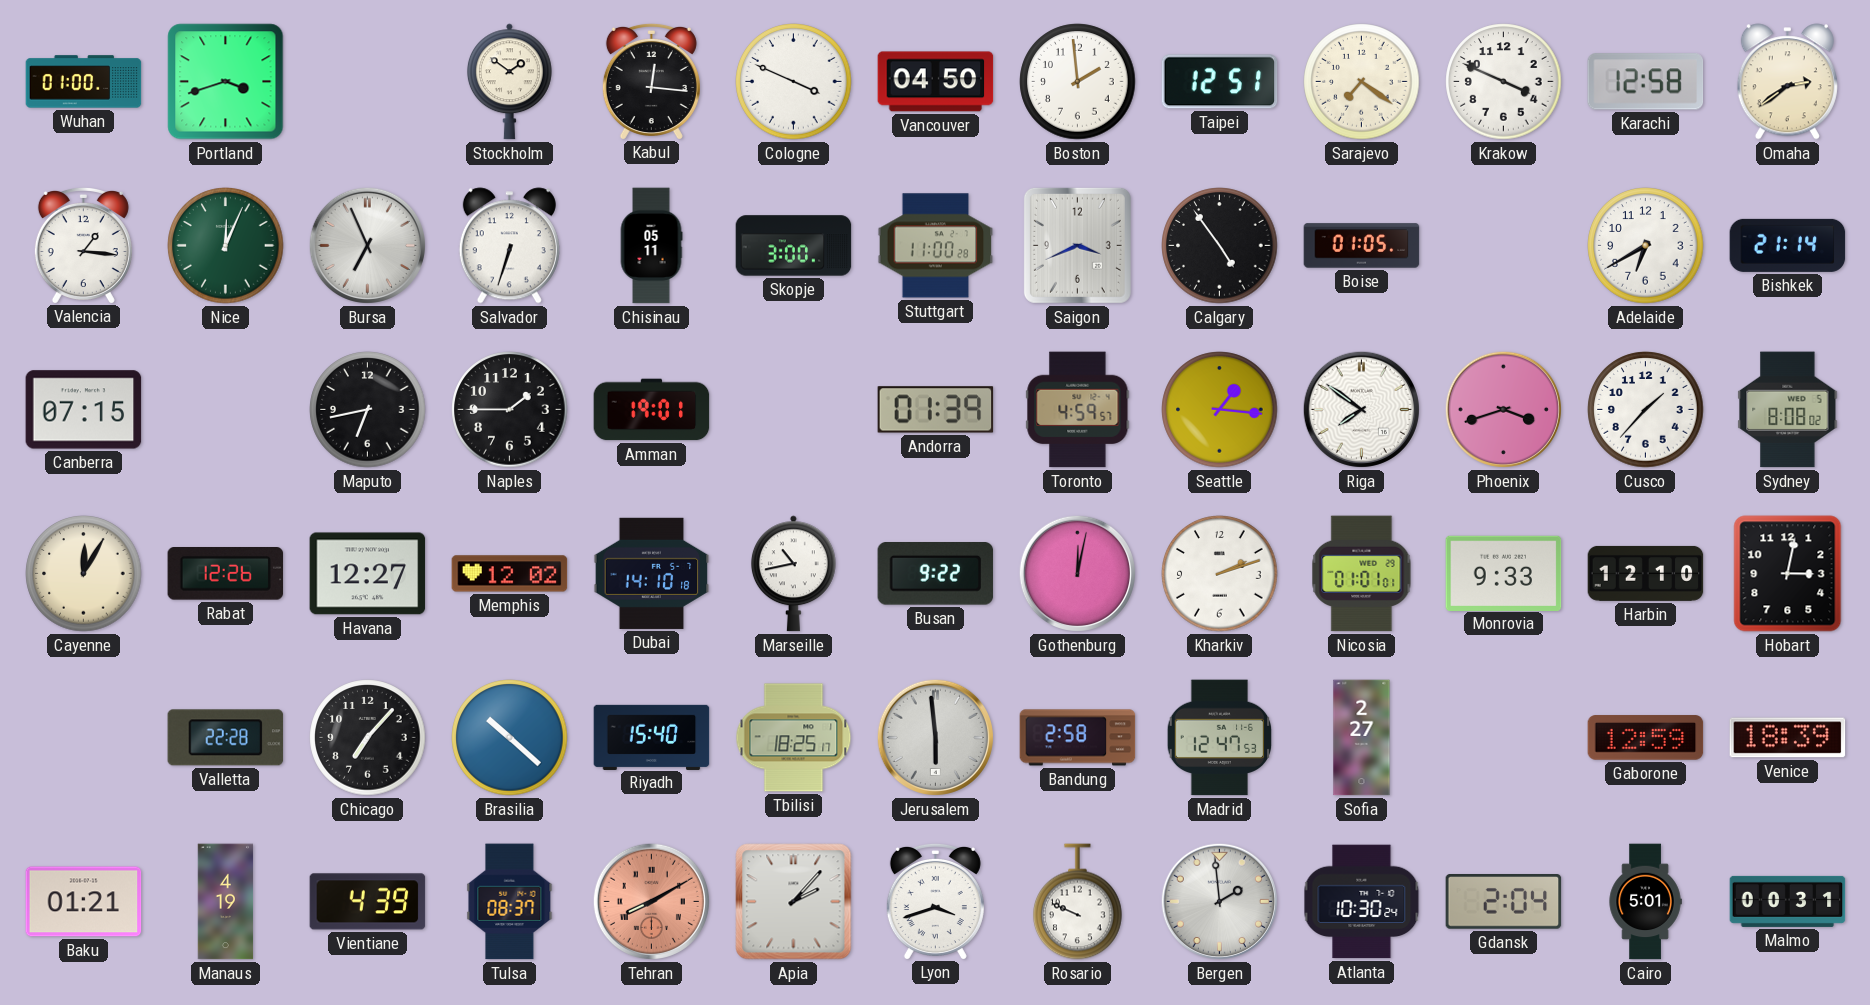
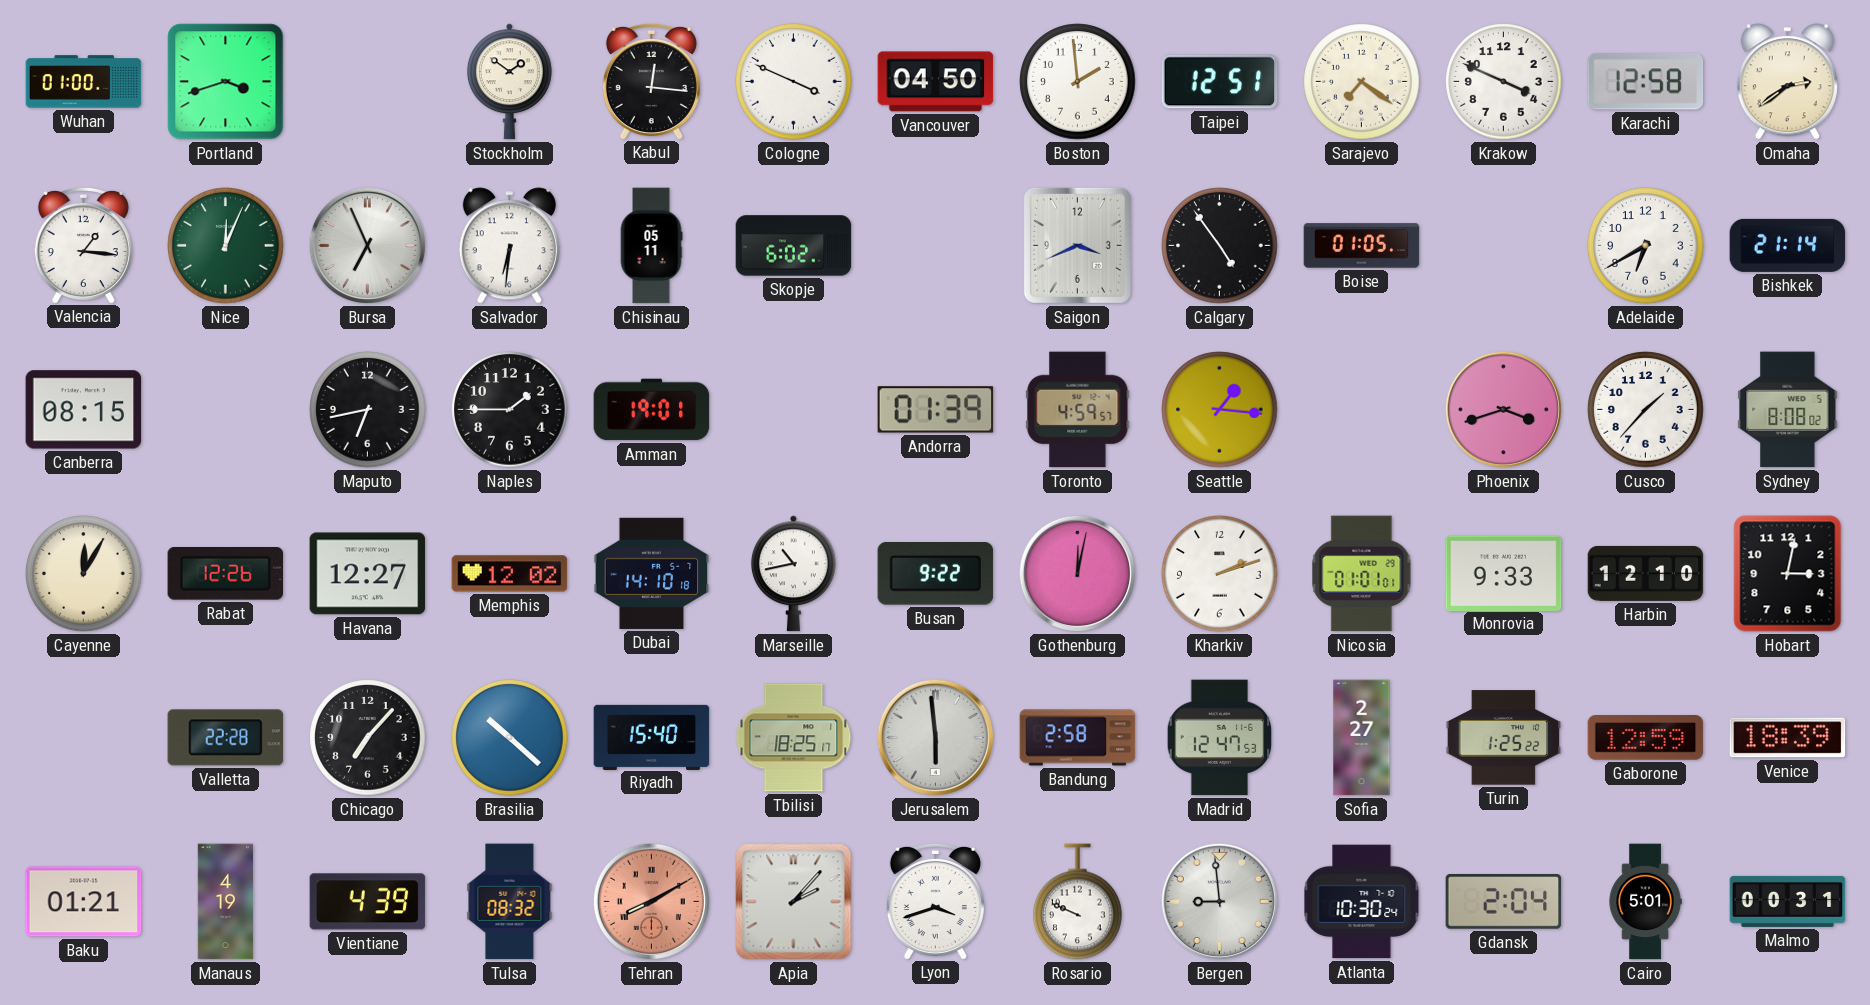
Salvador: 6:33 -> 6:31
Skopje: 3:00 -> 6:02
Stuttgart: 11:00 -> none
Canberra: 07:15 -> 08:15
Riga: 7:51 -> none
Turin: none -> 1:25
Tulsa: 08:37 -> 08:32
Bergen: 1:59 -> 8:59
